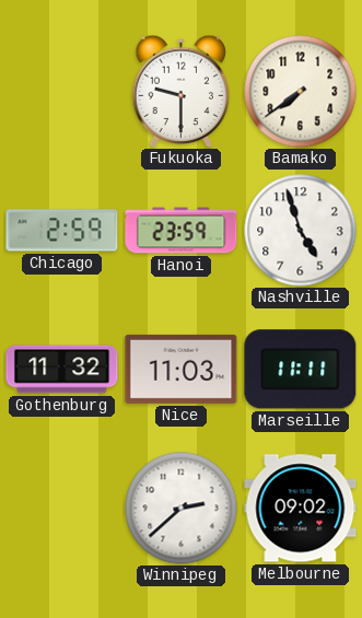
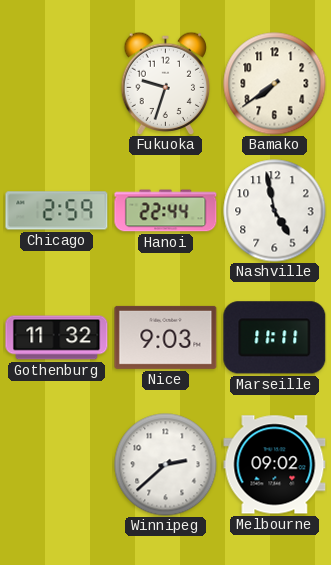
Fukuoka: 9:30 -> 9:33
Hanoi: 23:59 -> 22:44
Nashville: 4:57 -> 4:58
Nice: 11:03 -> 9:03
